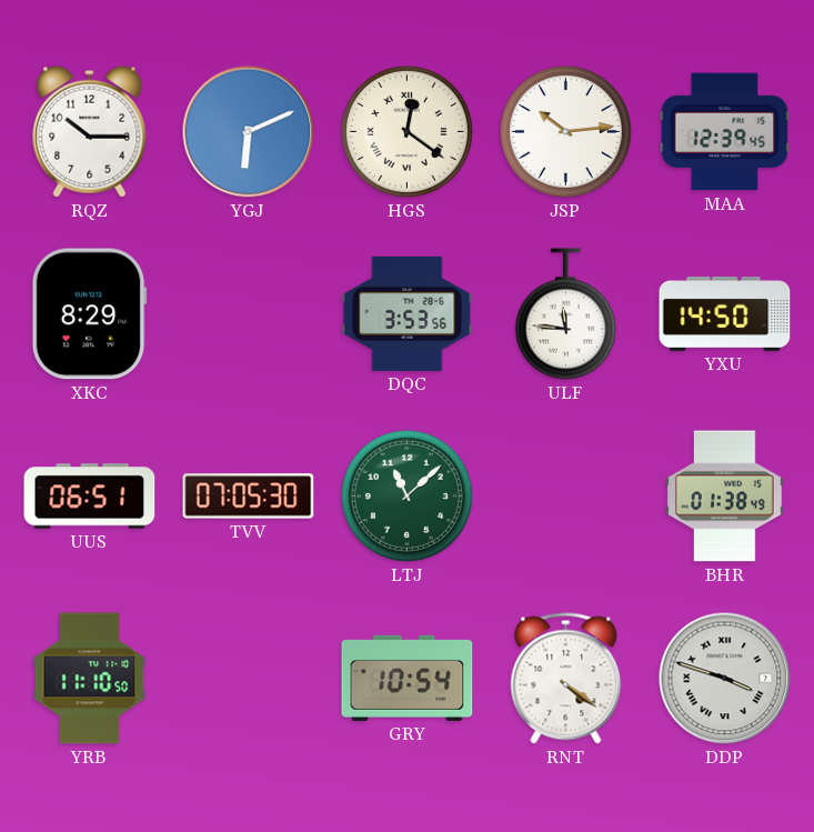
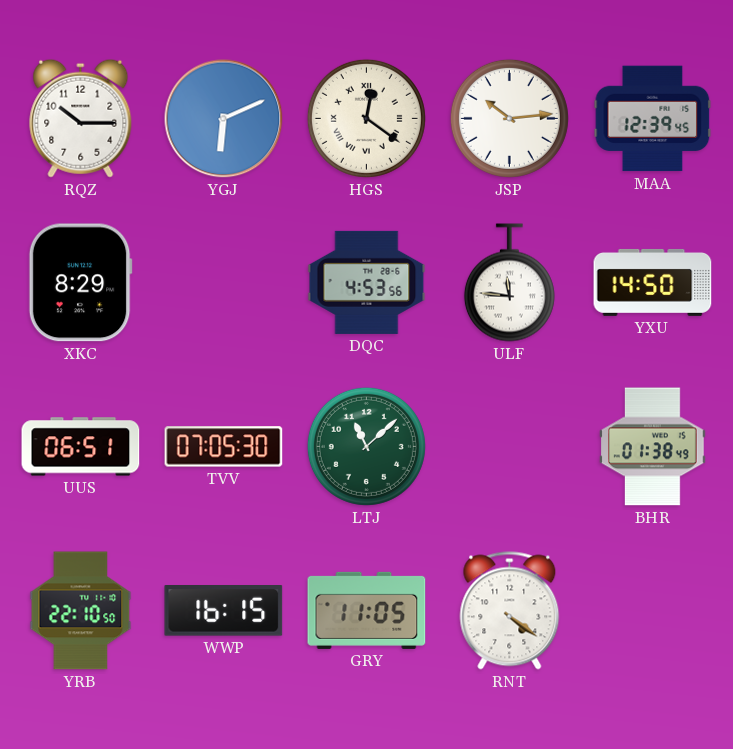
DQC: 3:53 -> 4:53
YRB: 11:10 -> 22:10
WWP: none -> 16:15
GRY: 10:54 -> 11:05
DDP: 3:48 -> none
